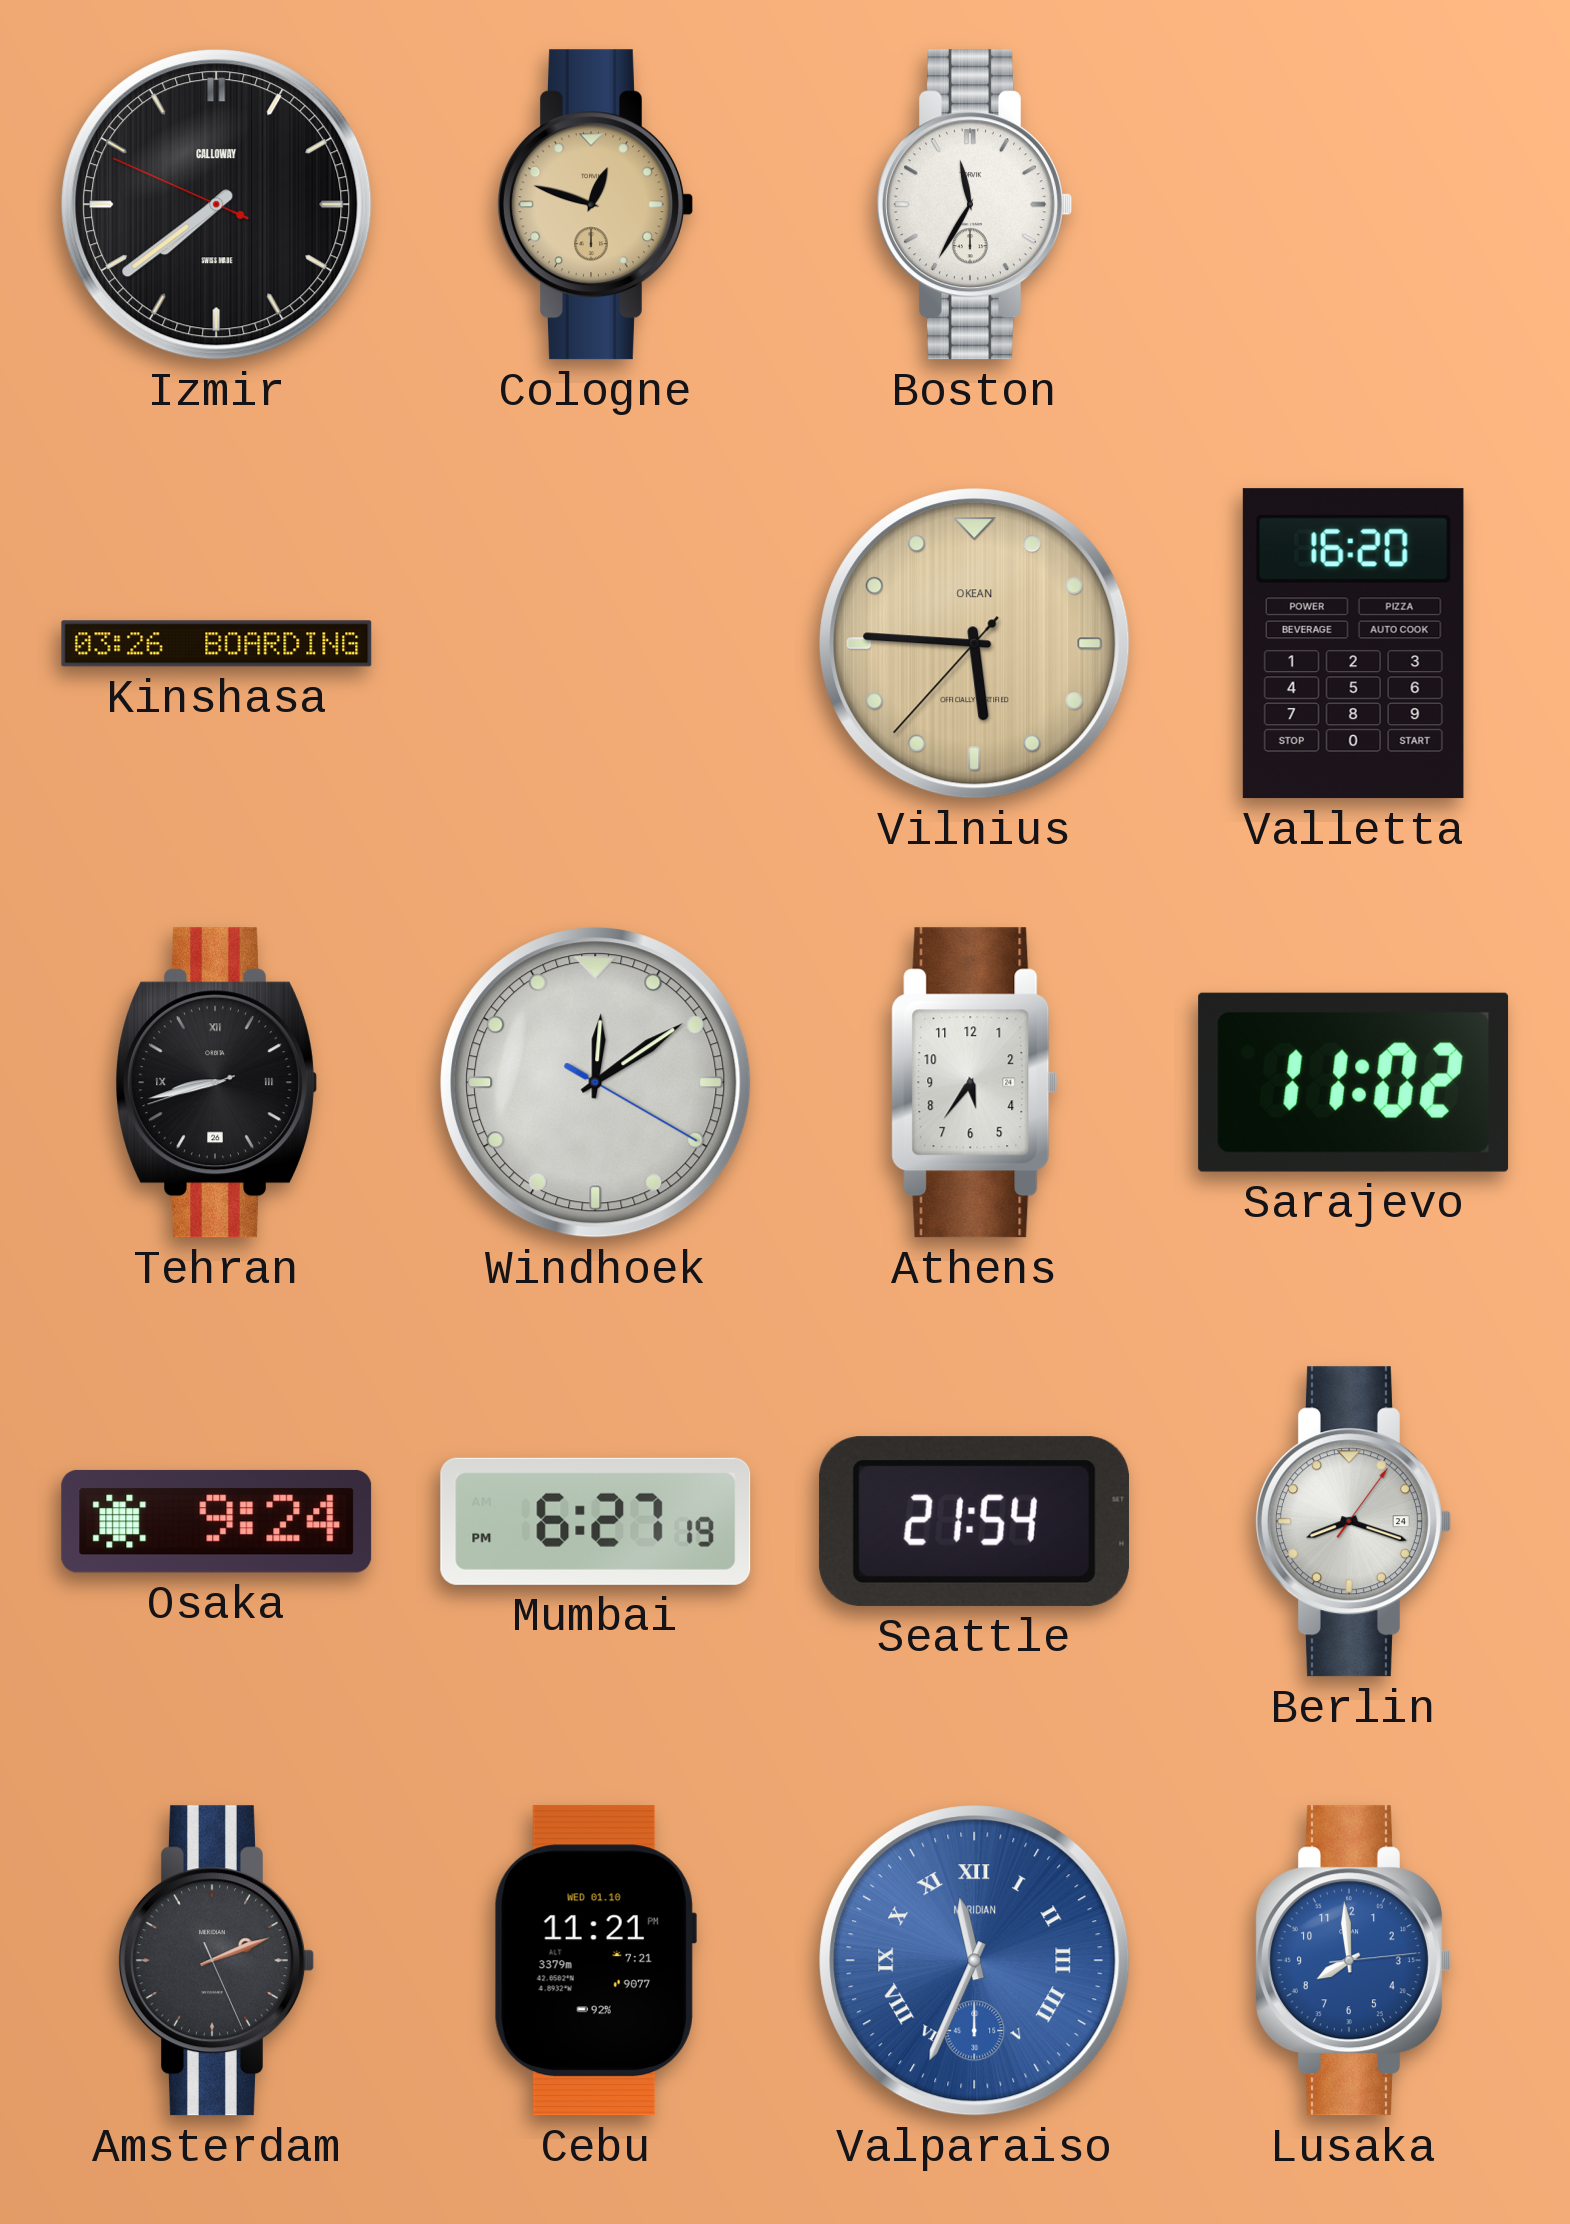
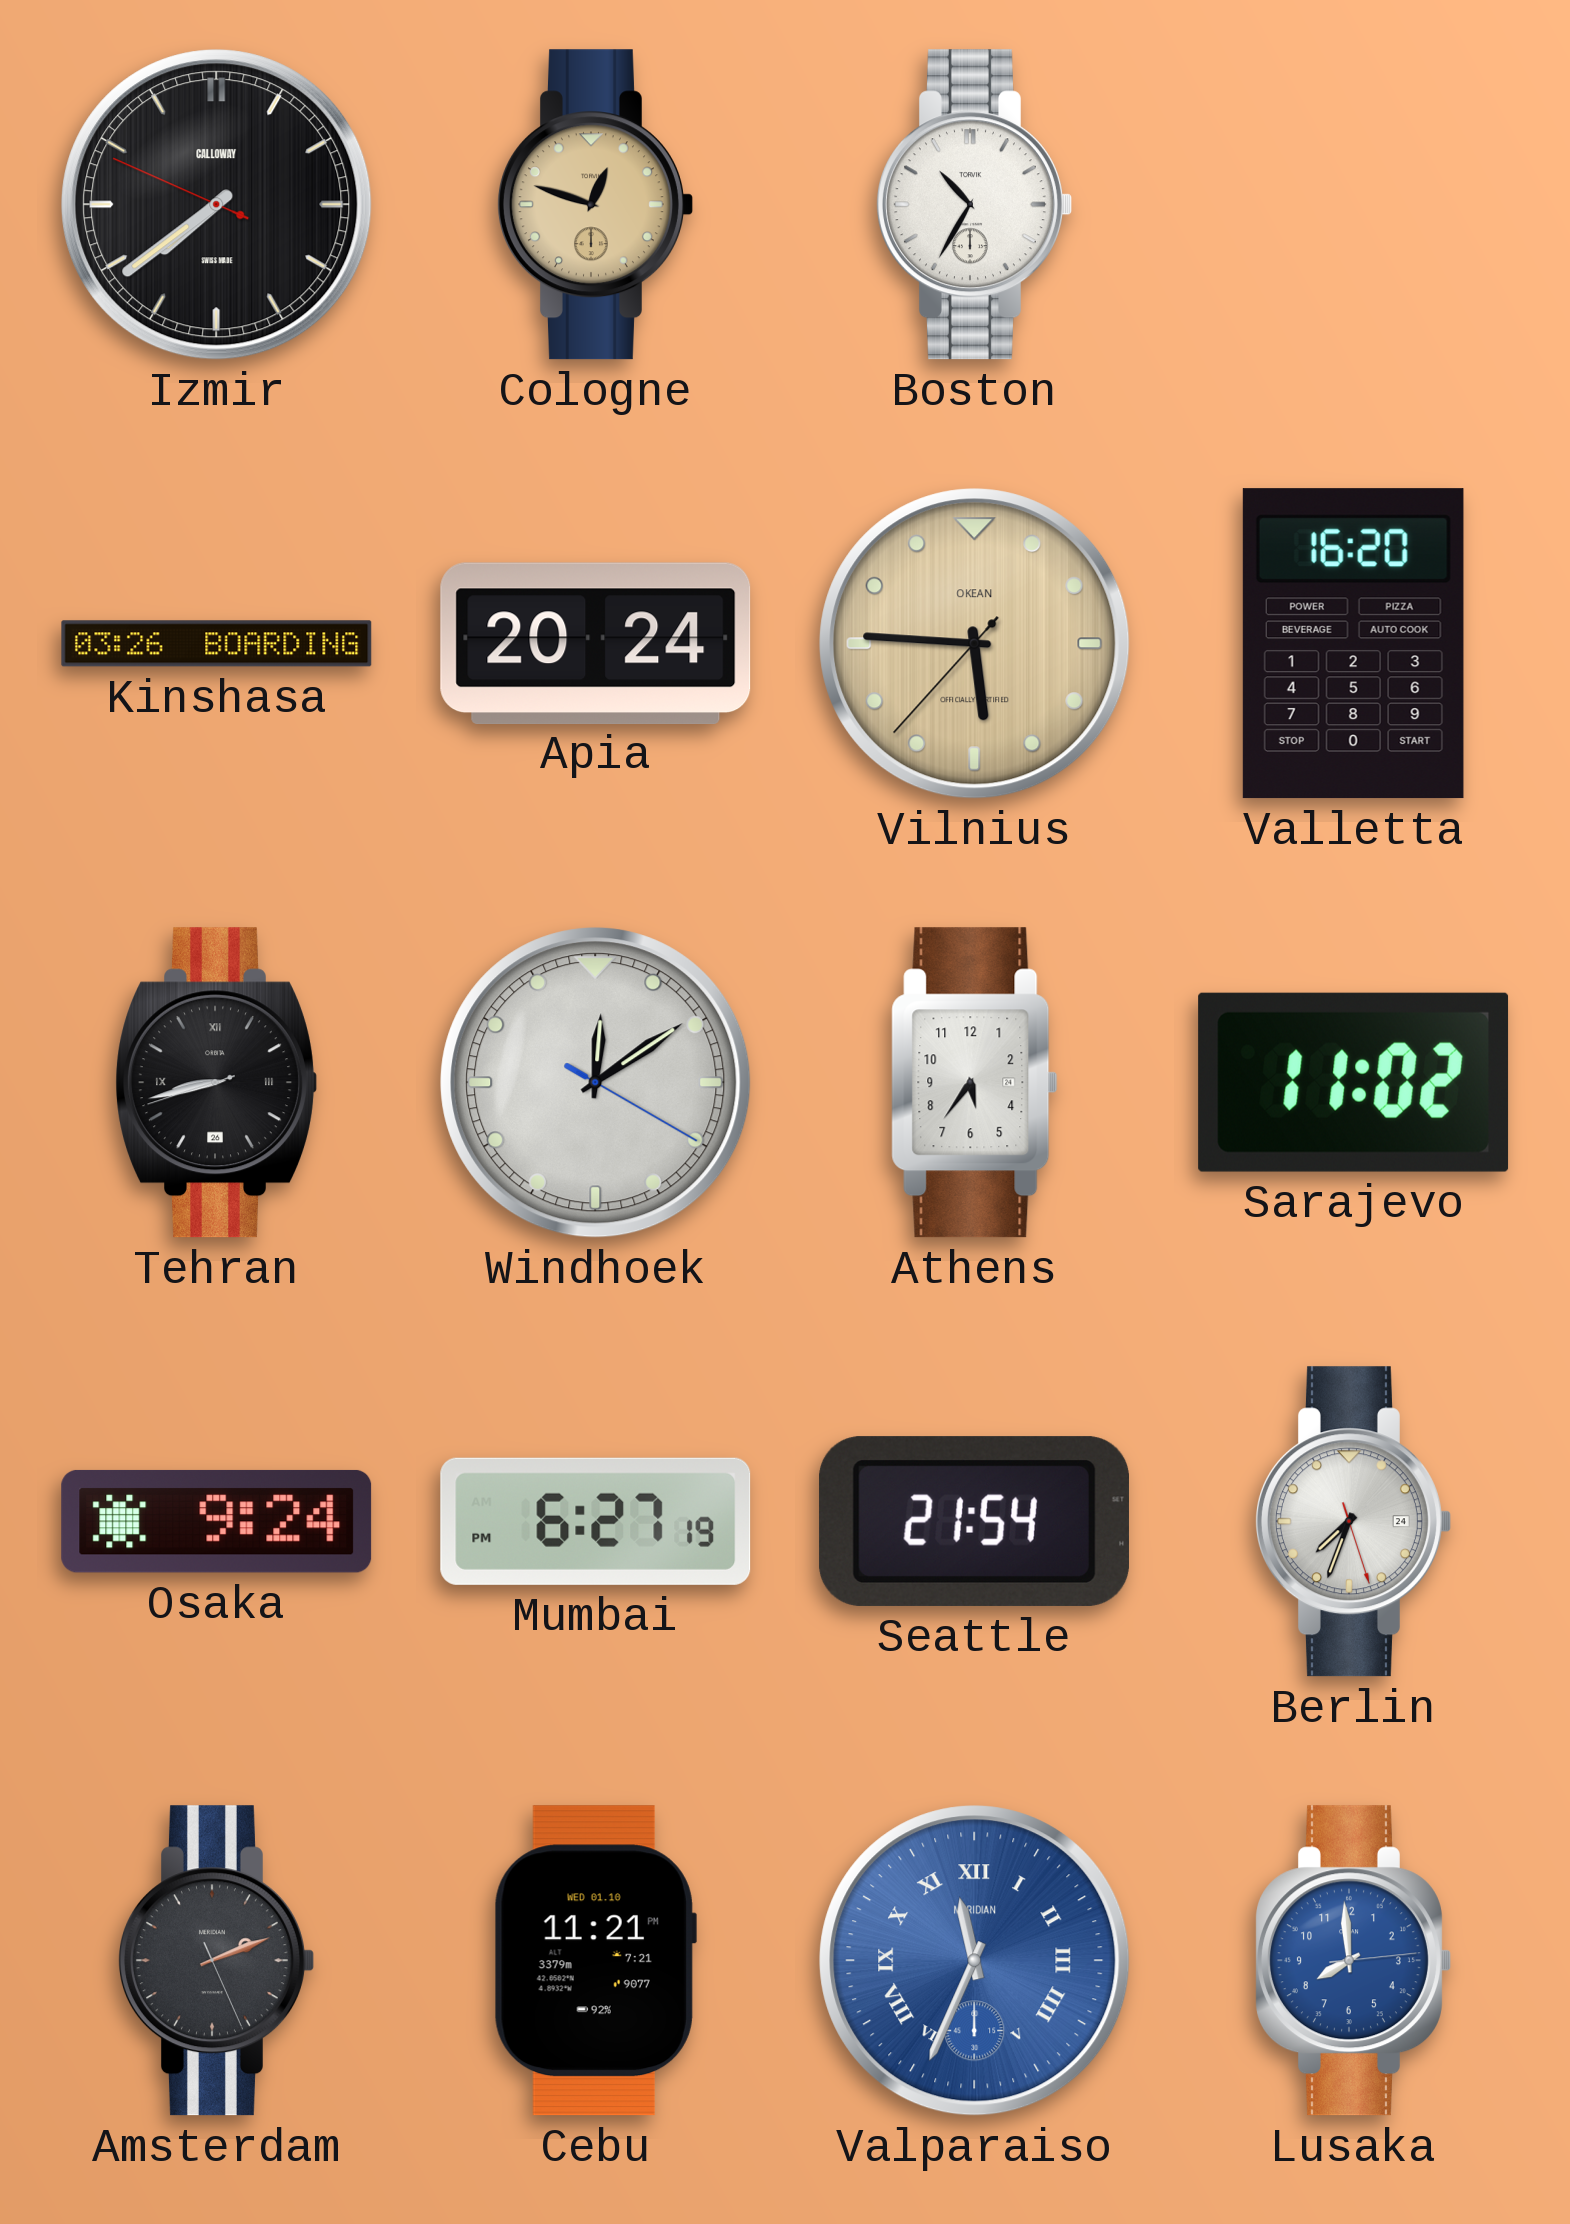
Boston: 11:35 -> 10:35
Apia: none -> 20:24
Berlin: 8:18 -> 7:33
